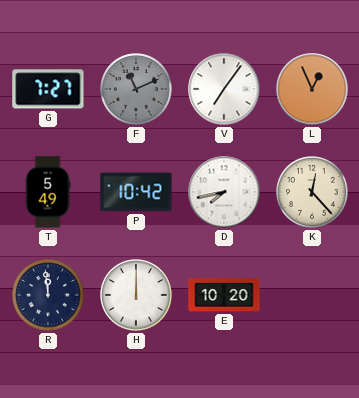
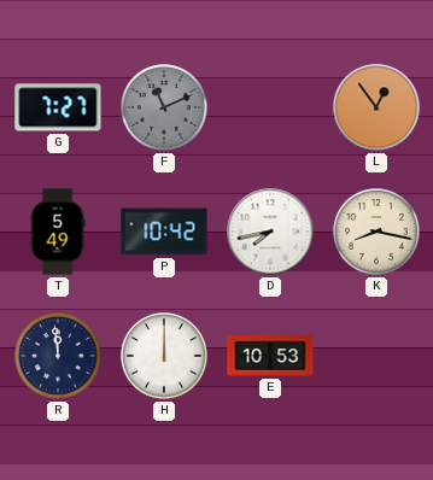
V: 7:06 -> none
L: 12:56 -> 12:54
K: 12:23 -> 8:17
E: 10:20 -> 10:53
